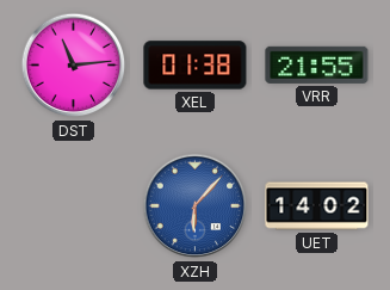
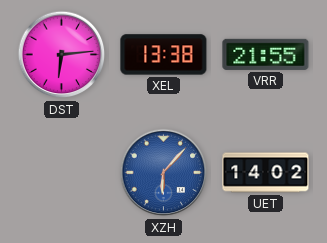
DST: 11:14 -> 6:14
XEL: 01:38 -> 13:38
